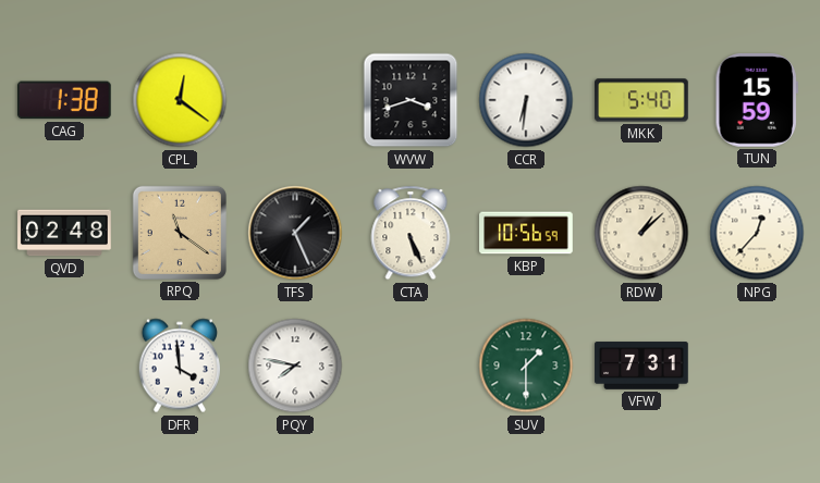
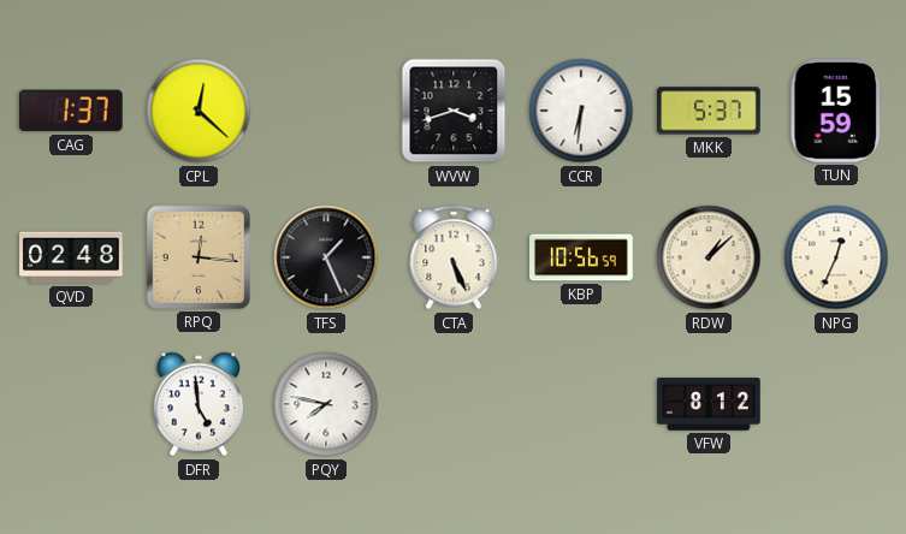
CAG: 1:38 -> 1:37
CPL: 12:21 -> 12:22
MKK: 5:40 -> 5:37
RPQ: 11:21 -> 12:16
NPG: 12:37 -> 12:34
DFR: 3:59 -> 4:59
SUV: 1:30 -> none
VFW: 7:31 -> 8:12
